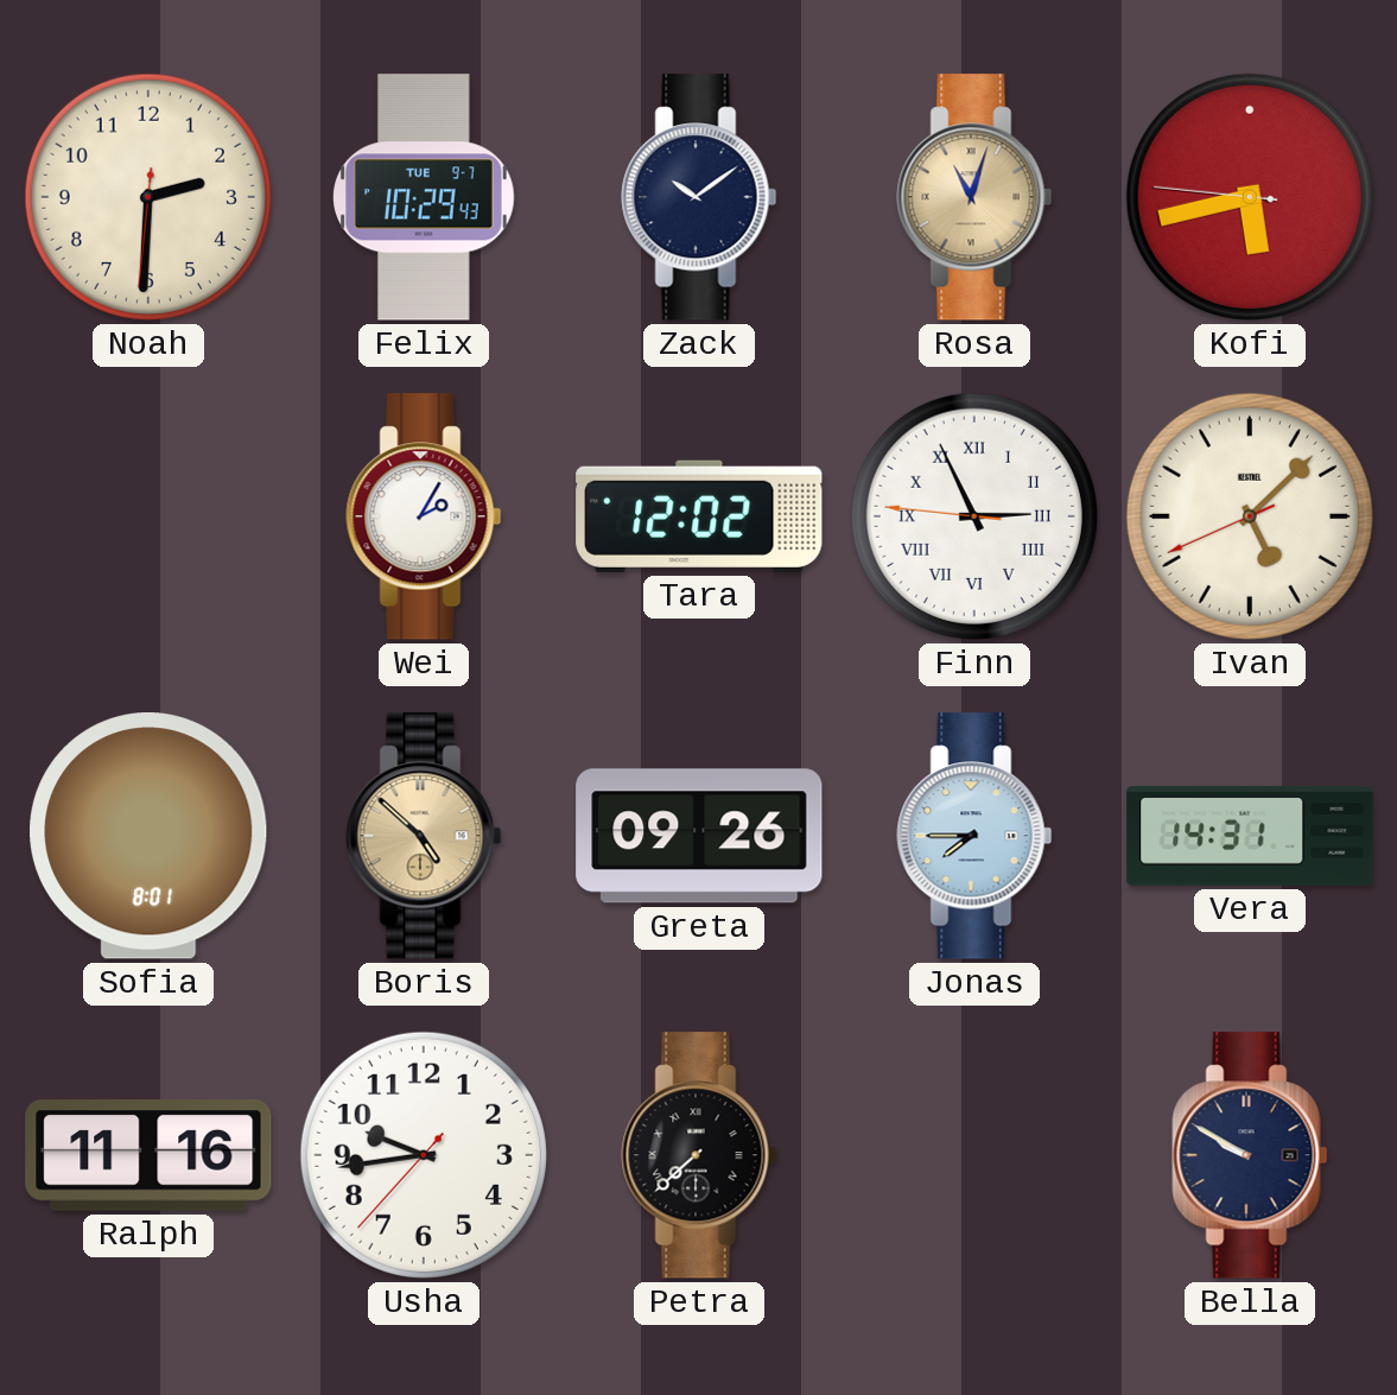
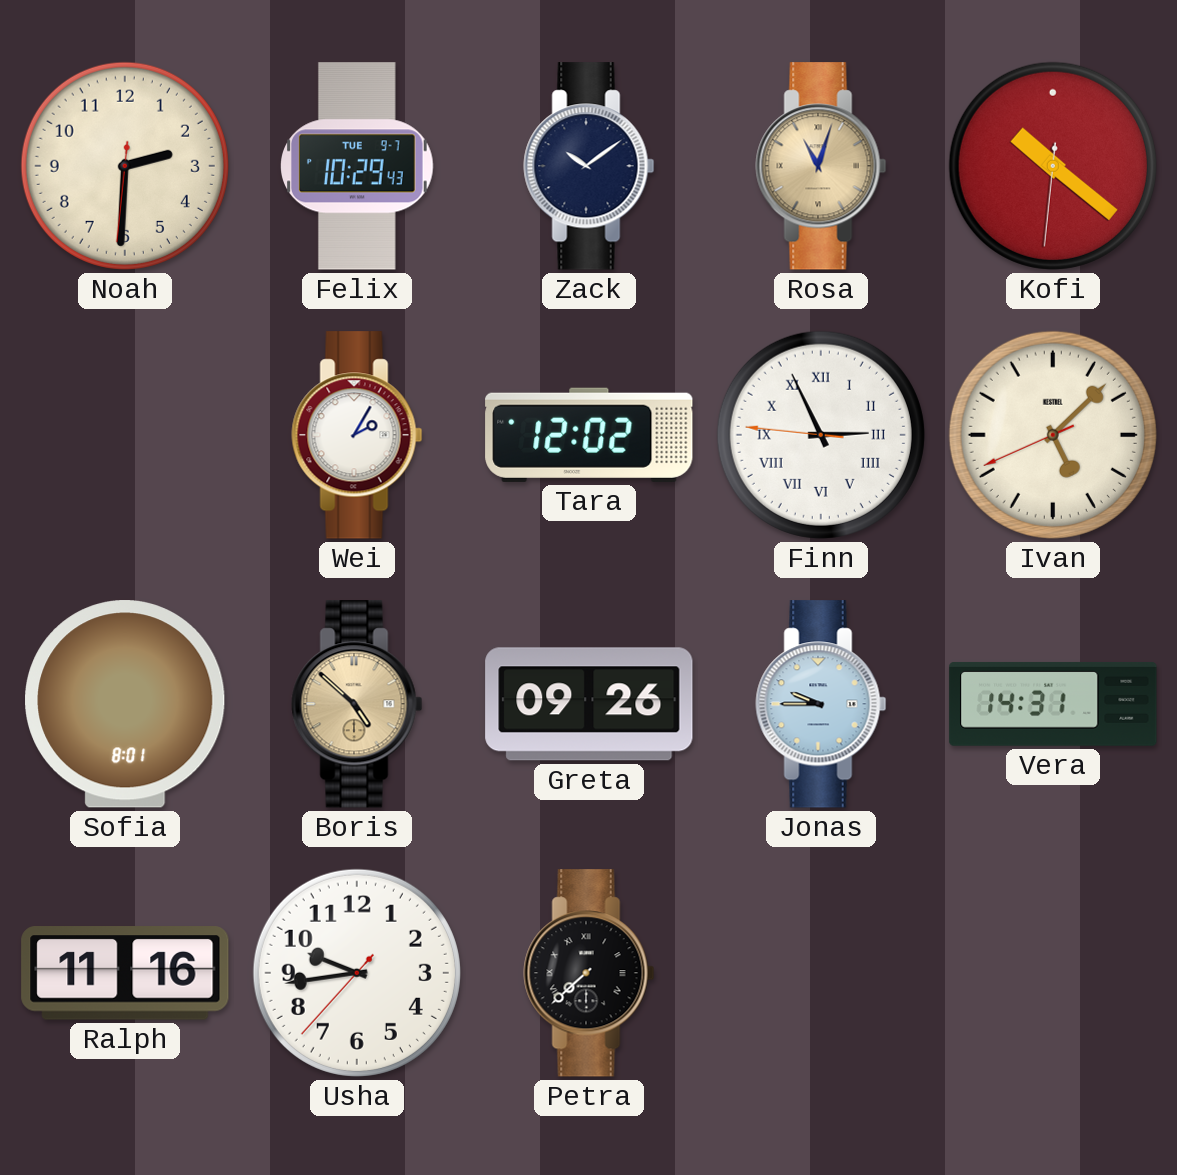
Kofi: 5:42 -> 10:21
Jonas: 7:45 -> 9:45
Bella: 9:50 -> none
